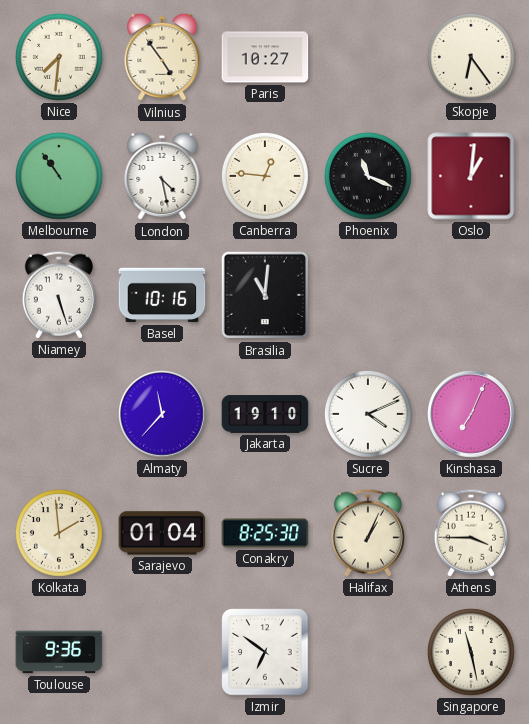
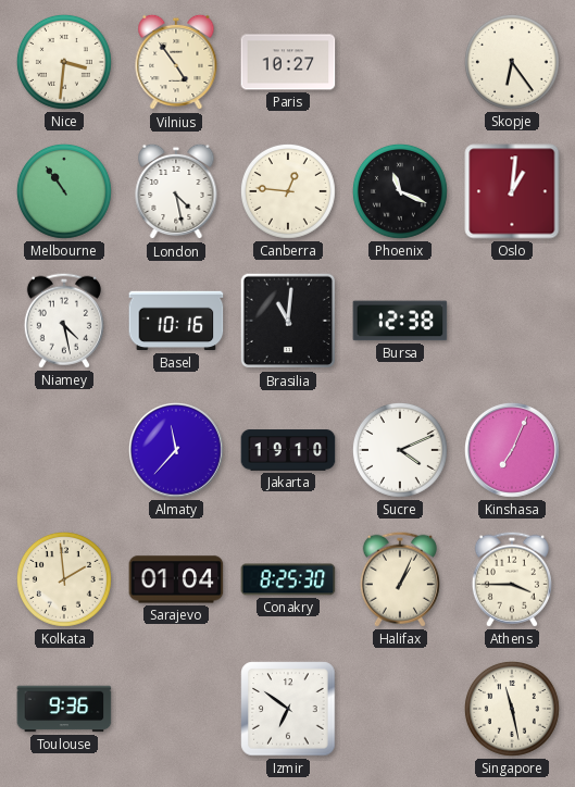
Nice: 7:31 -> 3:31
Niamey: 5:27 -> 4:28
Bursa: none -> 12:38
